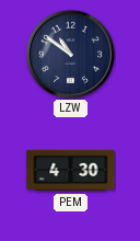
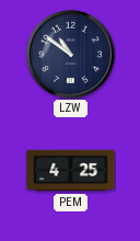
PEM: 4:30 -> 4:25
